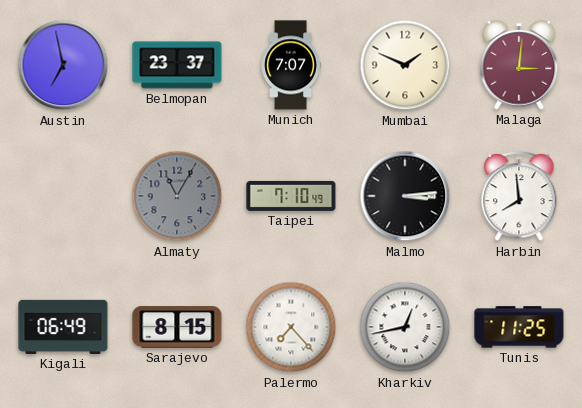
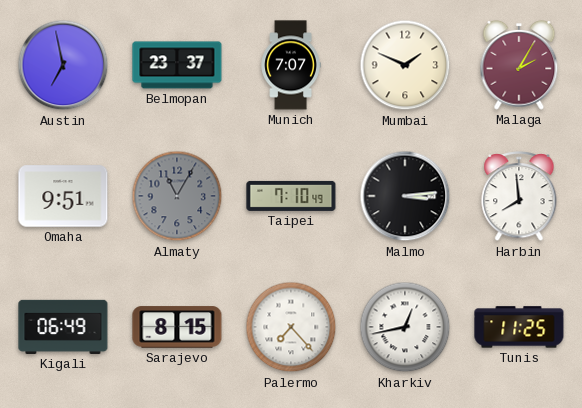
Malaga: 3:01 -> 2:05
Omaha: none -> 9:51
